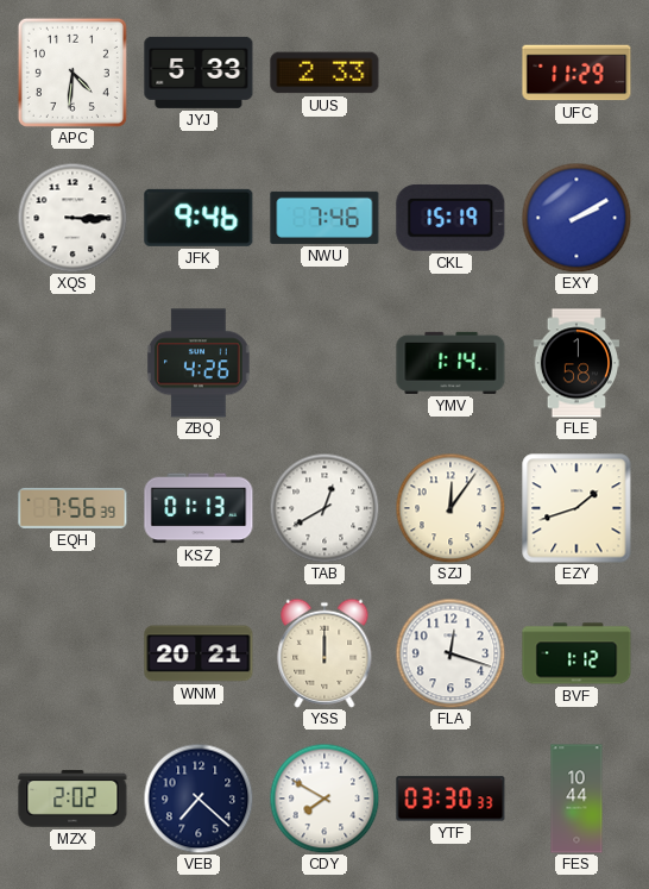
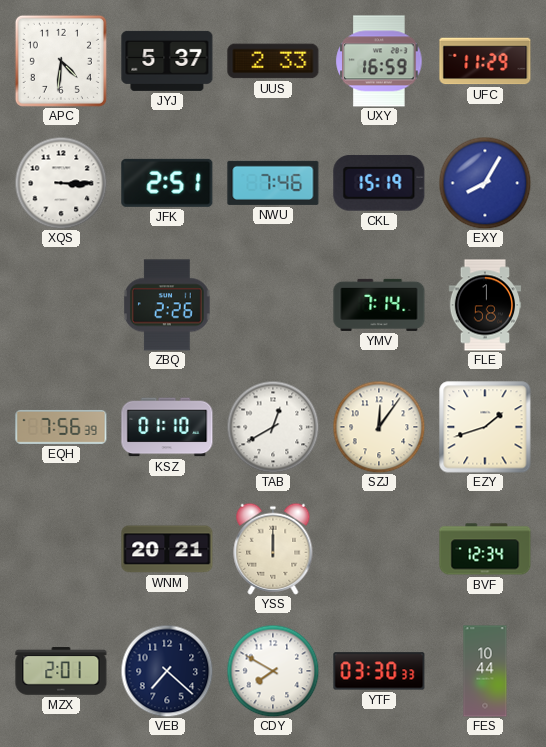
JYJ: 5:33 -> 5:37
UXY: none -> 16:59
JFK: 9:46 -> 2:51
EXY: 2:10 -> 8:05
ZBQ: 4:26 -> 2:26
YMV: 1:14 -> 7:14
KSZ: 01:13 -> 01:10
FLA: 12:18 -> none
BVF: 1:12 -> 12:34
MZX: 2:02 -> 2:01
